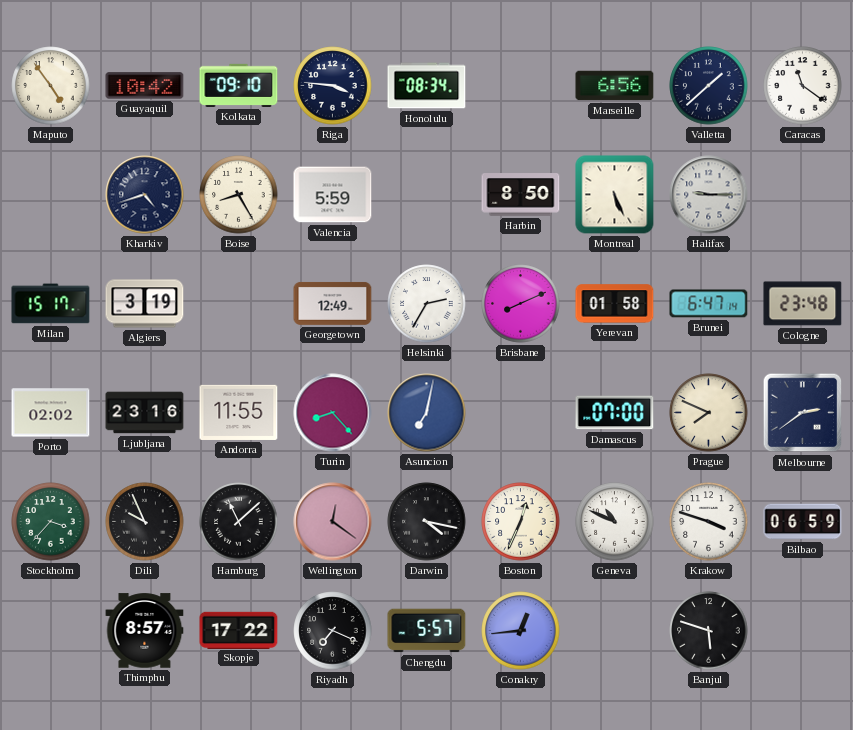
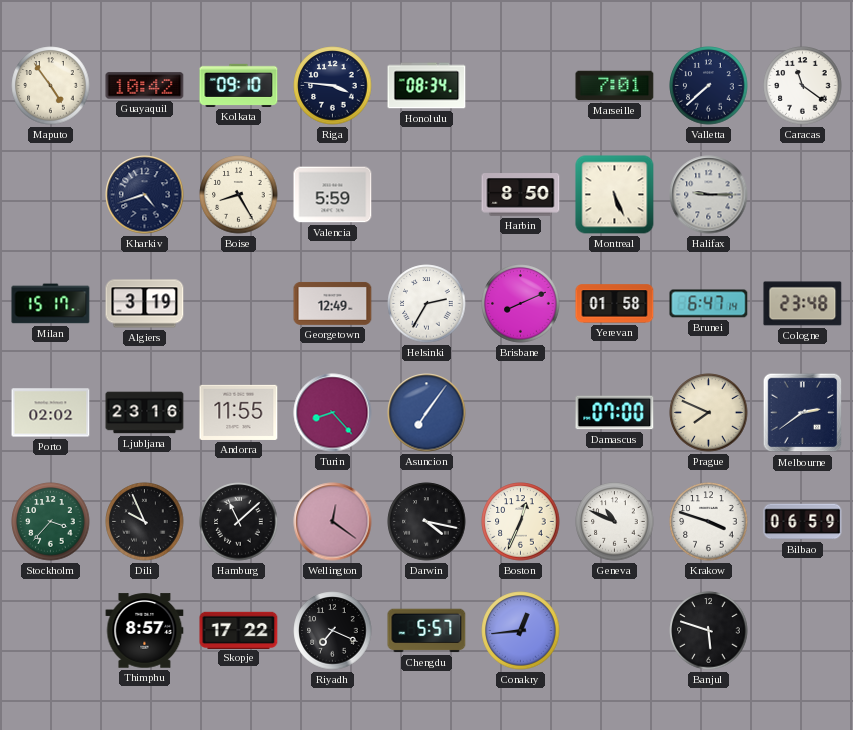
Marseille: 6:56 -> 7:01
Valletta: 1:38 -> 7:38
Asuncion: 7:02 -> 7:06
